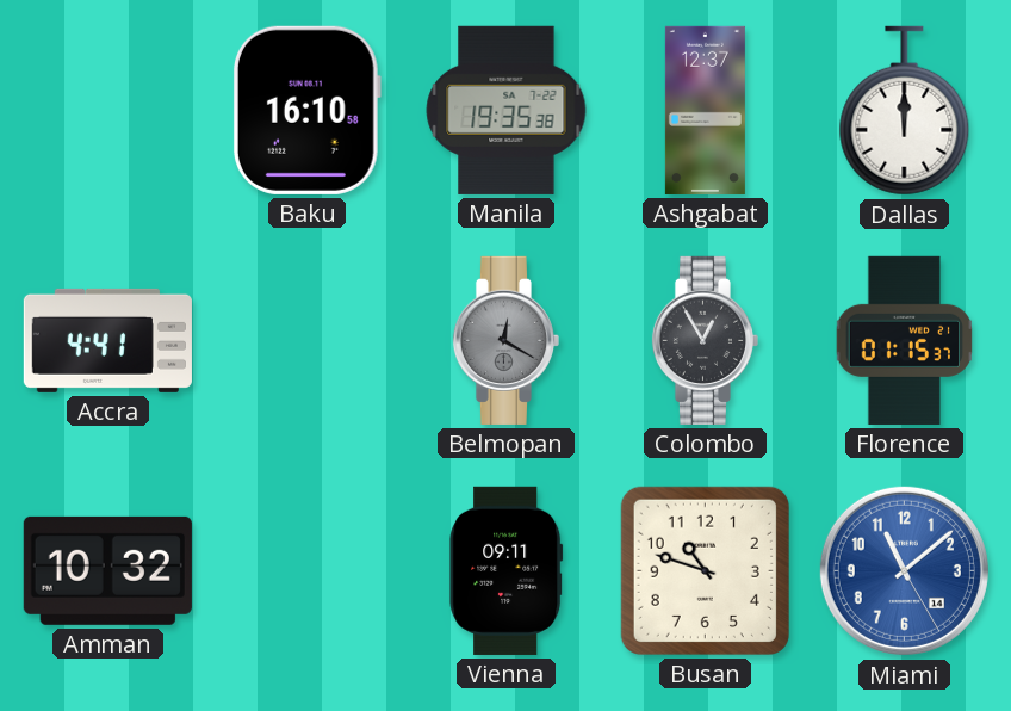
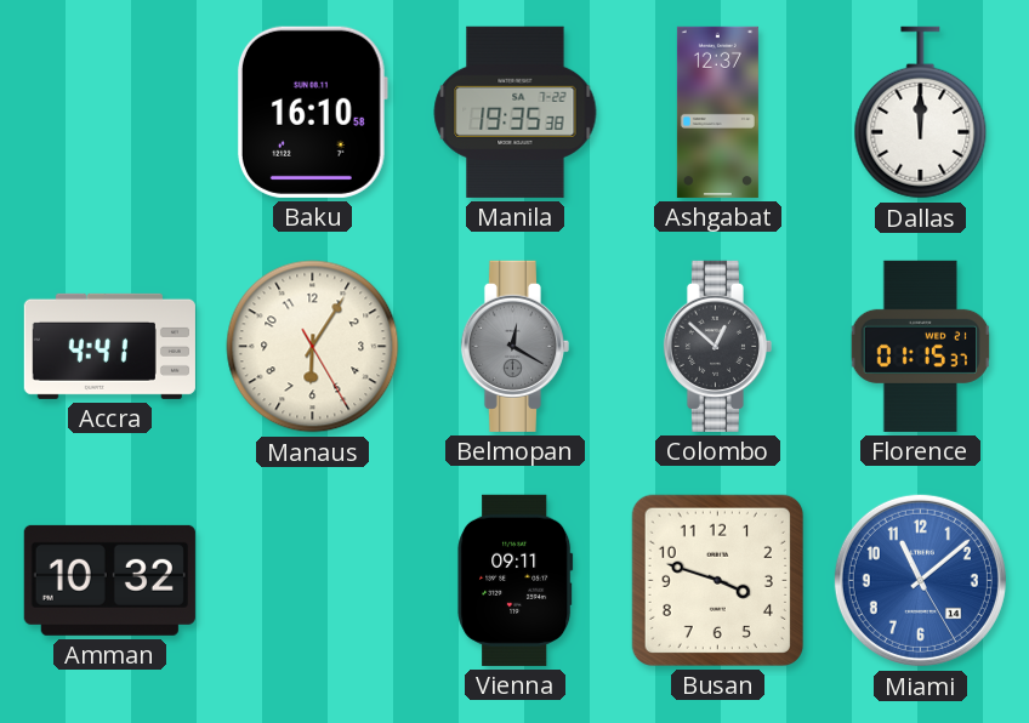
Manaus: none -> 6:05
Colombo: 12:55 -> 12:52
Busan: 10:48 -> 3:48
